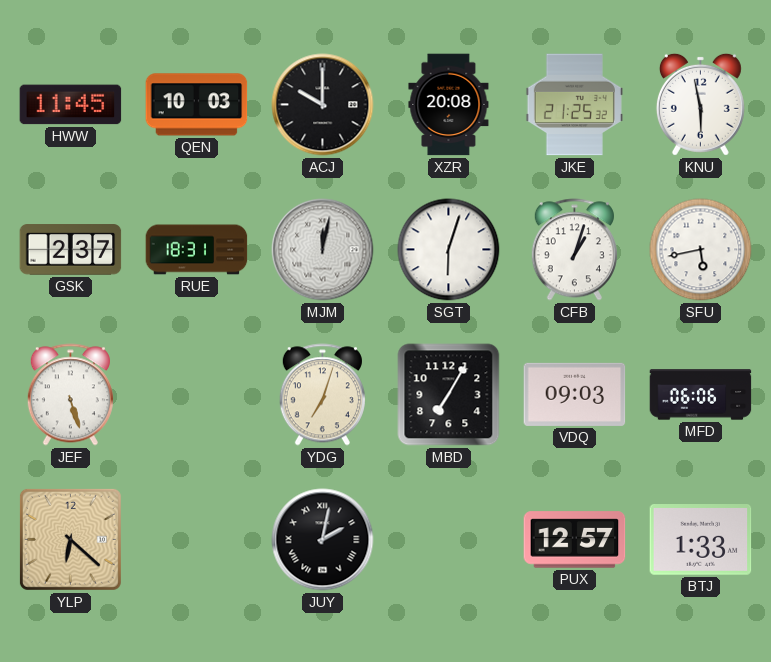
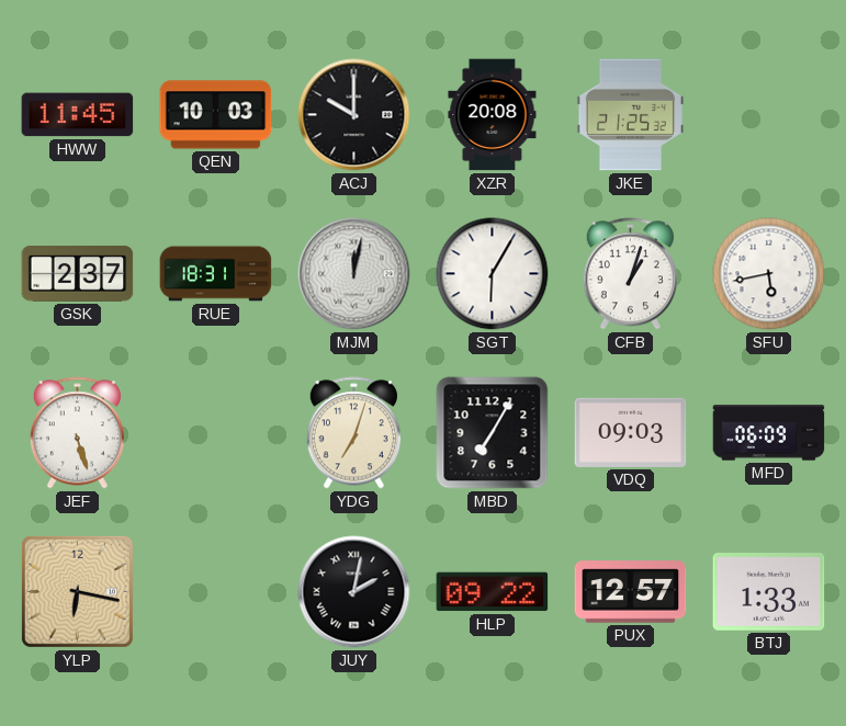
KNU: 5:58 -> none
SGT: 6:03 -> 6:05
MFD: 06:06 -> 06:09
YLP: 6:22 -> 6:17
HLP: none -> 09:22
